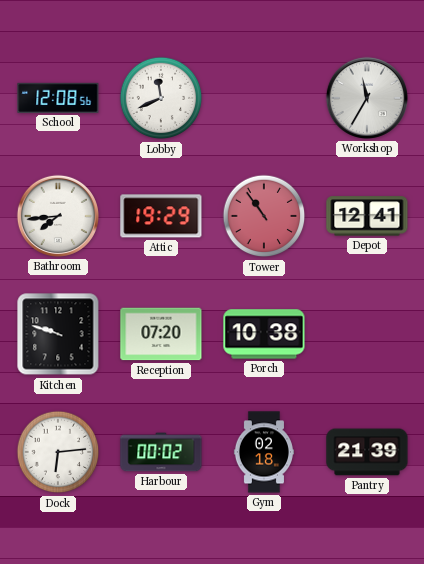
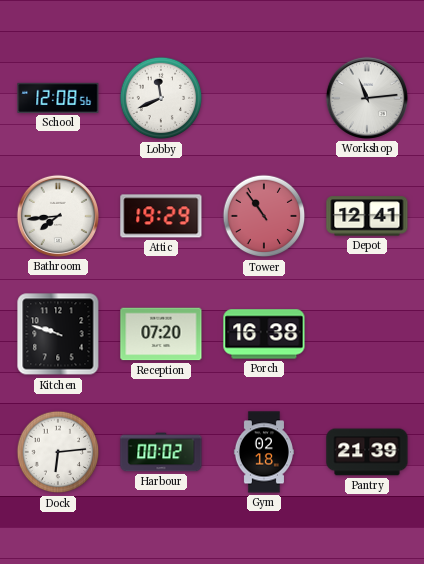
Workshop: 11:35 -> 11:14
Porch: 10:38 -> 16:38
